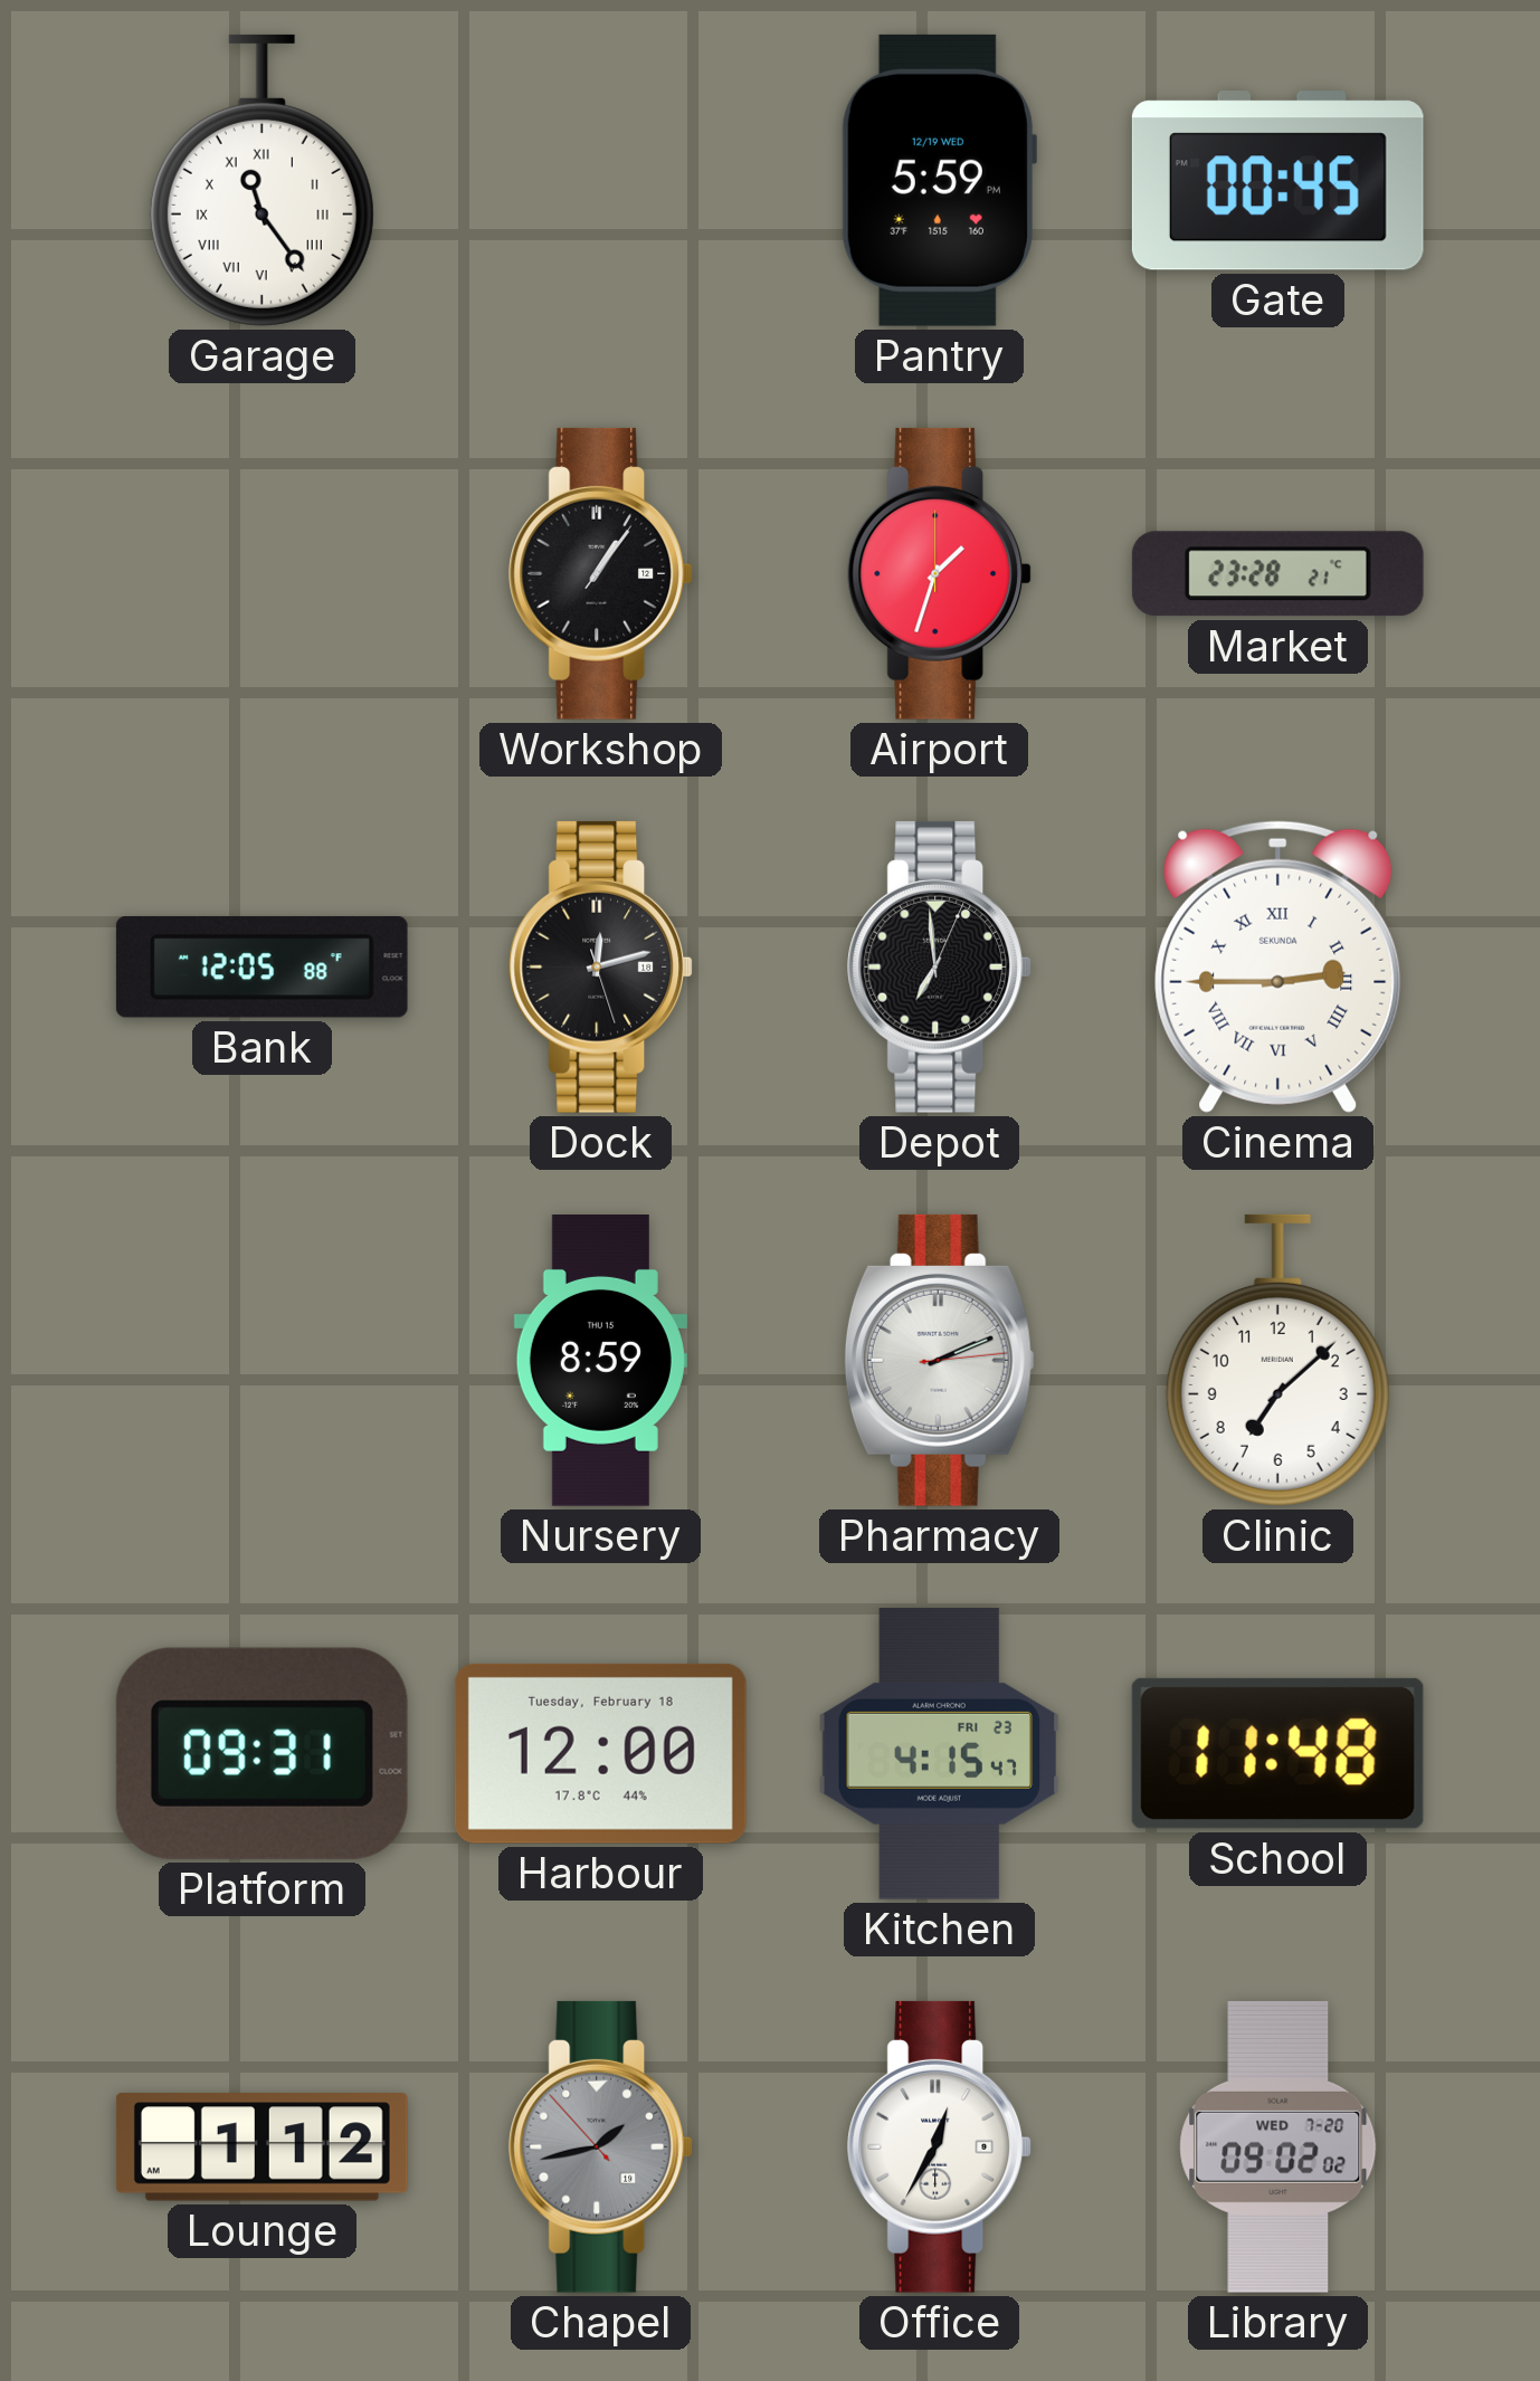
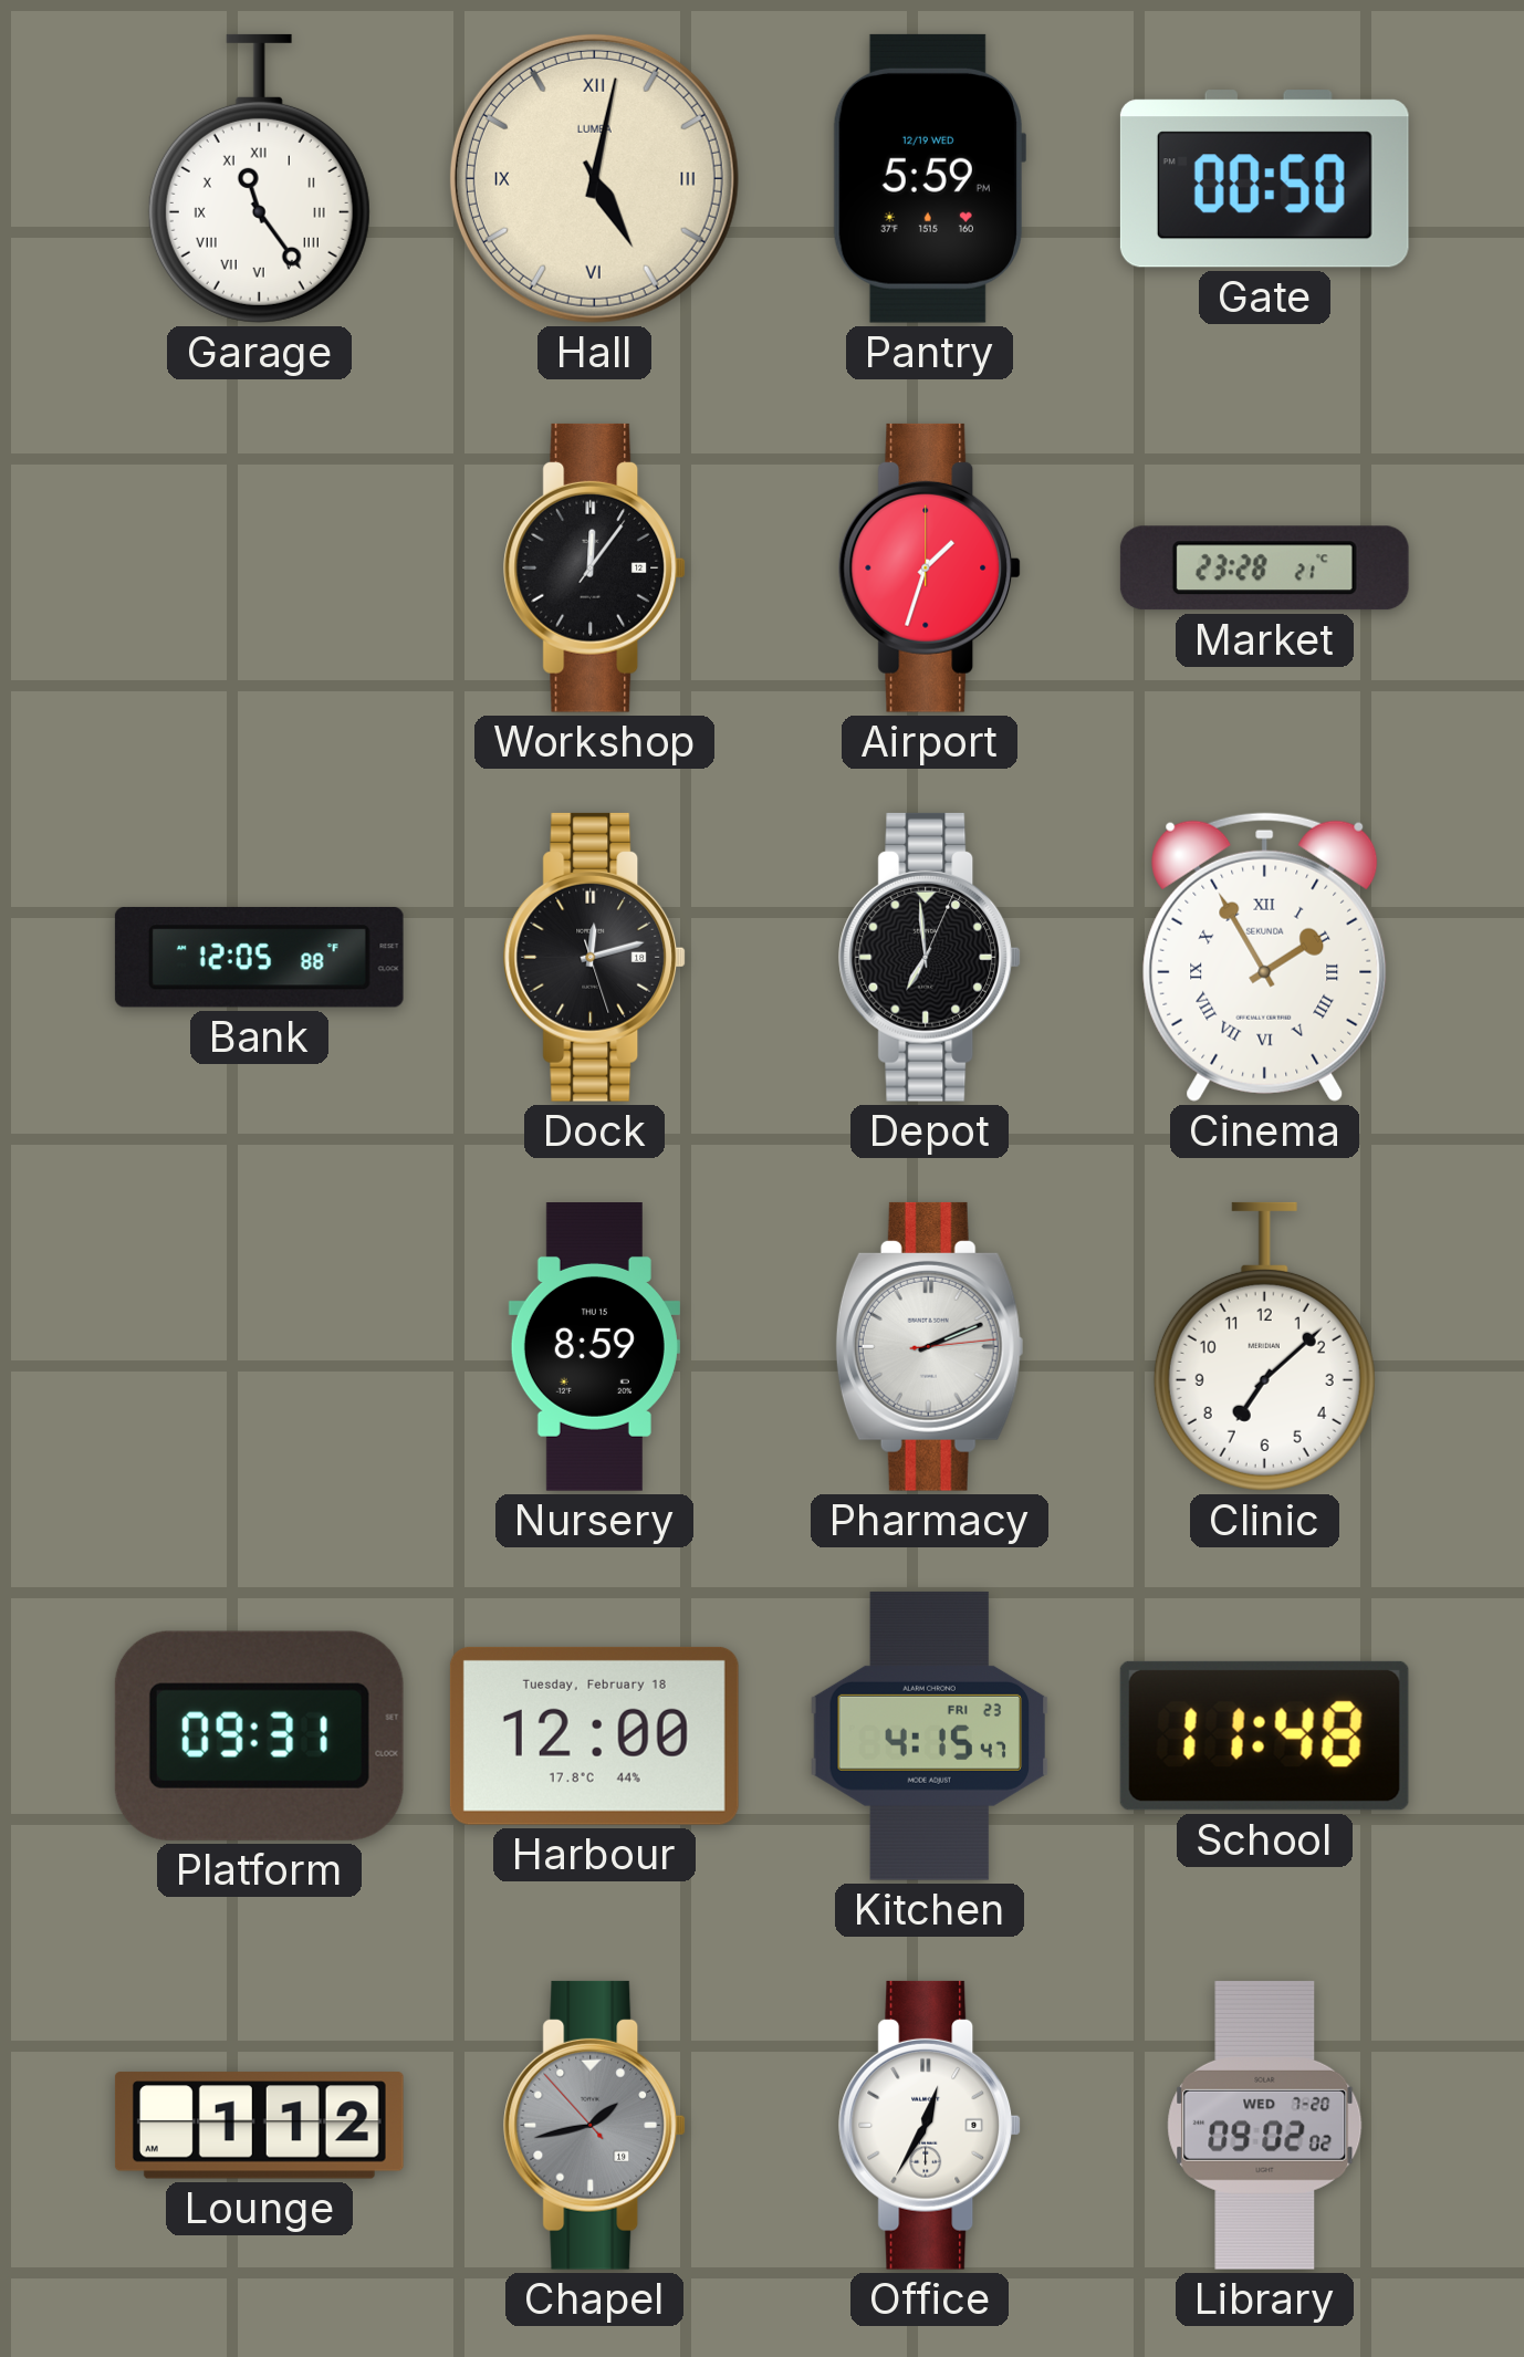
Hall: none -> 5:02
Gate: 00:45 -> 00:50
Workshop: 1:06 -> 12:06
Cinema: 2:45 -> 1:55
